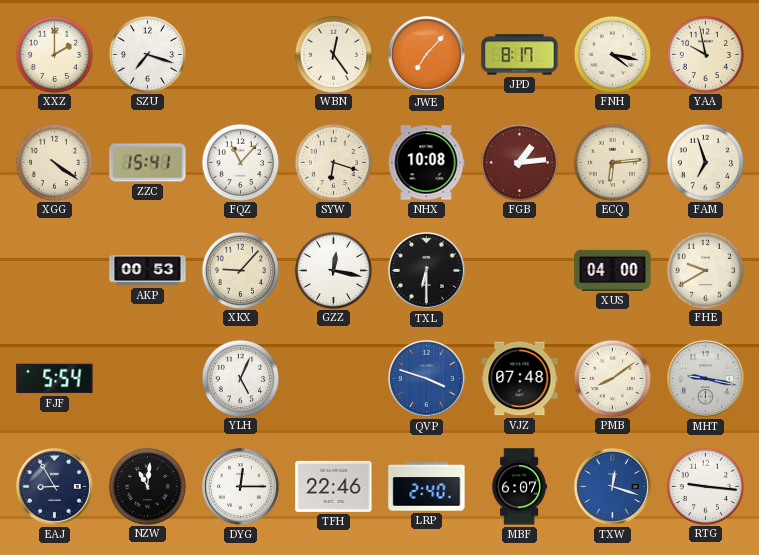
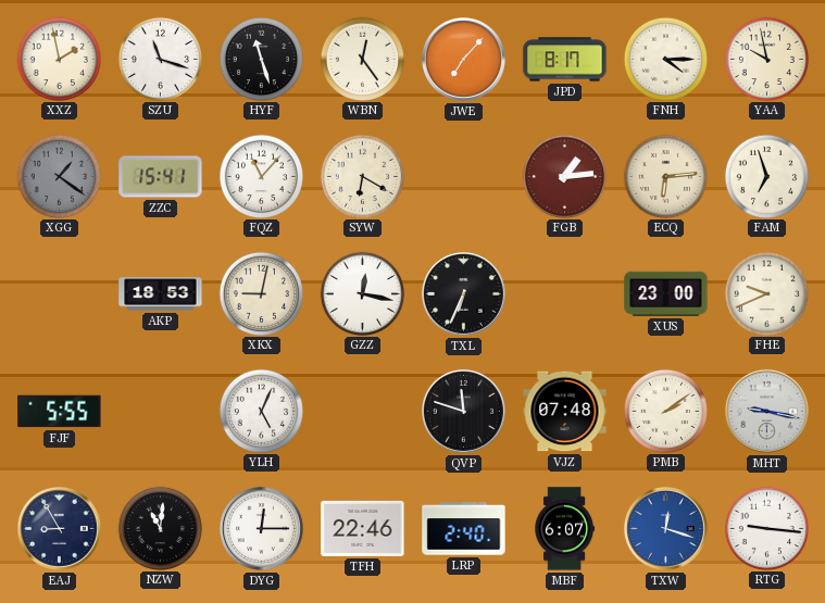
XXZ: 2:00 -> 1:58
SZU: 7:18 -> 11:18
HYF: none -> 11:27
FNH: 4:17 -> 4:15
XGG: 4:21 -> 1:21
XGG dial: cream -> grey
SYW: 6:18 -> 6:20
NHX: 10:08 -> none
AKP: 00:53 -> 18:53
XKX: 9:07 -> 9:02
TXL: 6:30 -> 6:34
XUS: 04:00 -> 23:00
FHE: 9:40 -> 9:41
FJF: 5:54 -> 5:55
QVP: 3:48 -> 11:48
QVP dial: blue -> black
PMB: 8:09 -> 2:09
